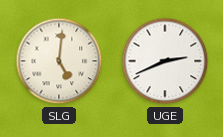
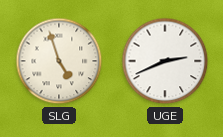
SLG: 5:01 -> 4:57
